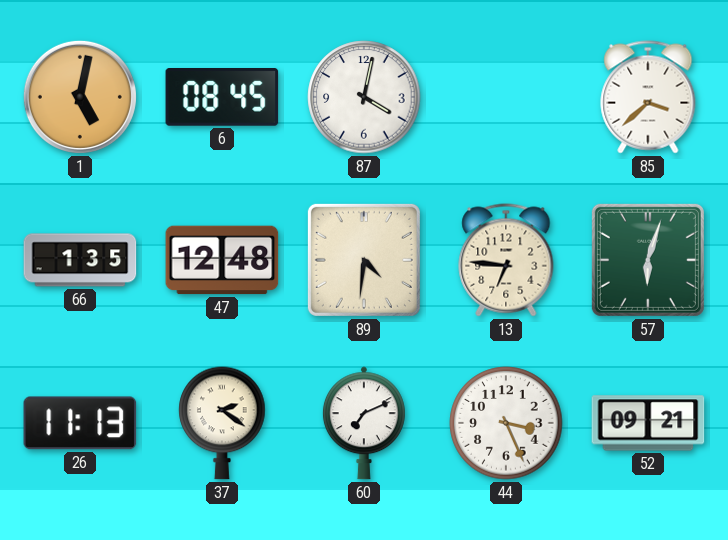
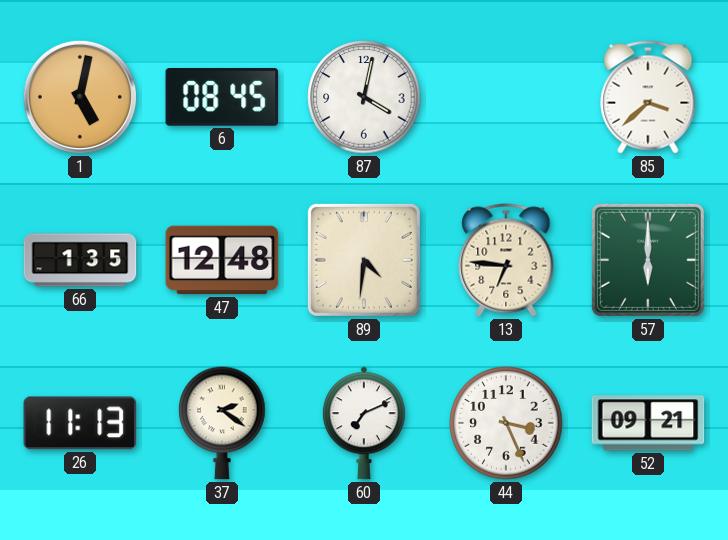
57: 6:03 -> 6:00
